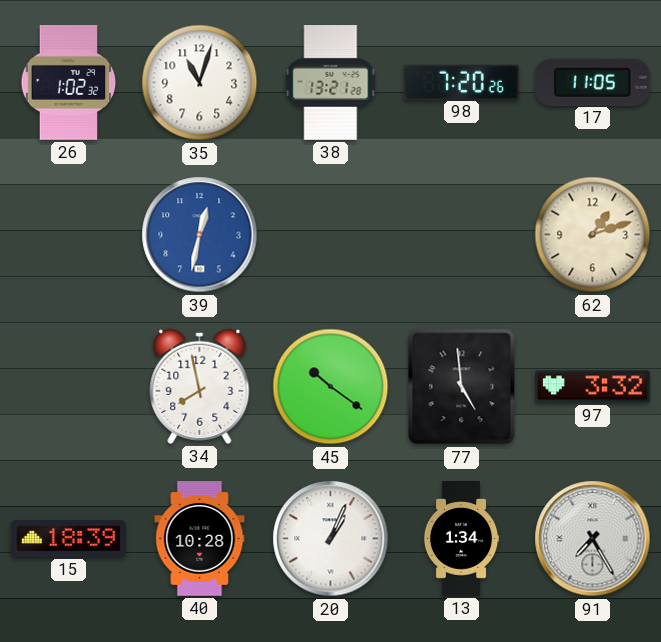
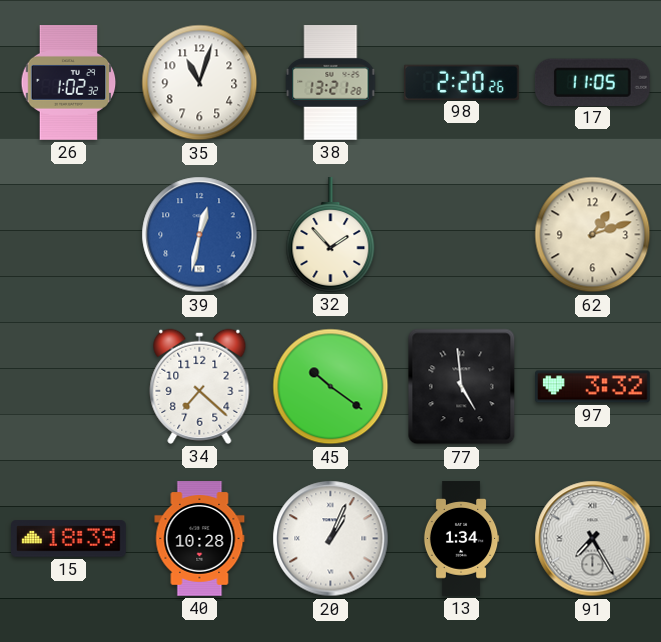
98: 7:20 -> 2:20
32: none -> 1:53
34: 7:58 -> 7:22
